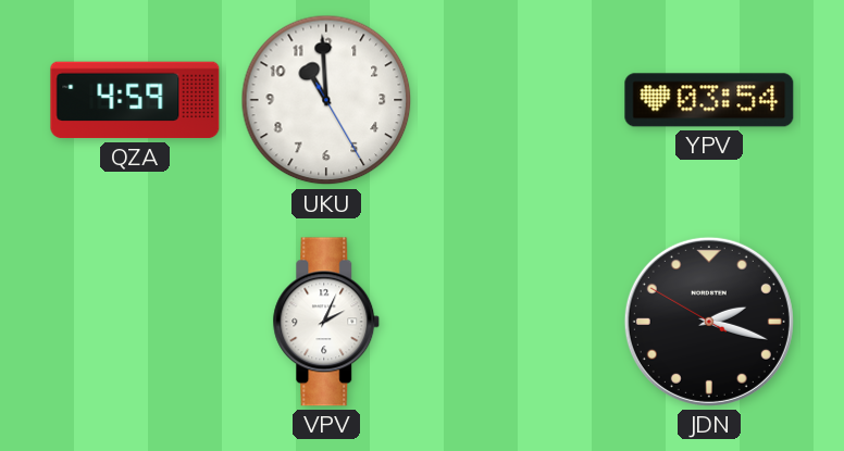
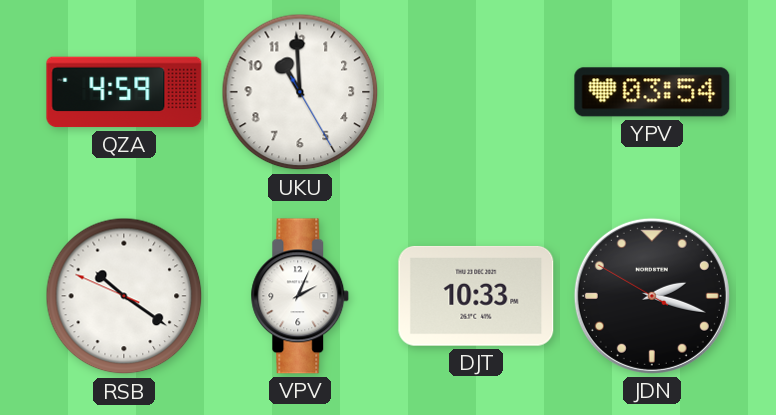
RSB: none -> 10:20
DJT: none -> 10:33
